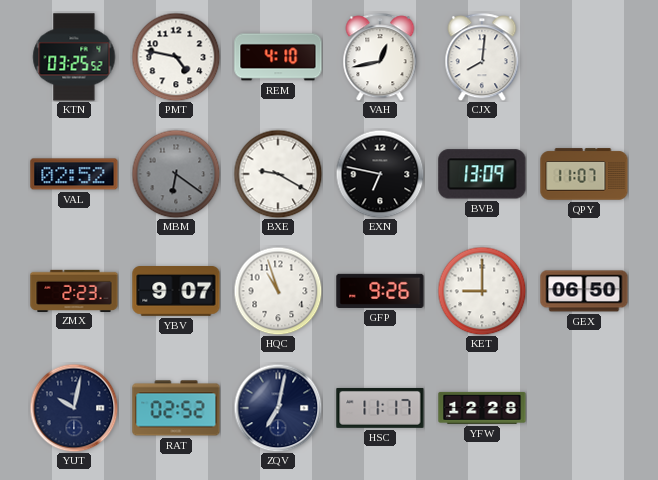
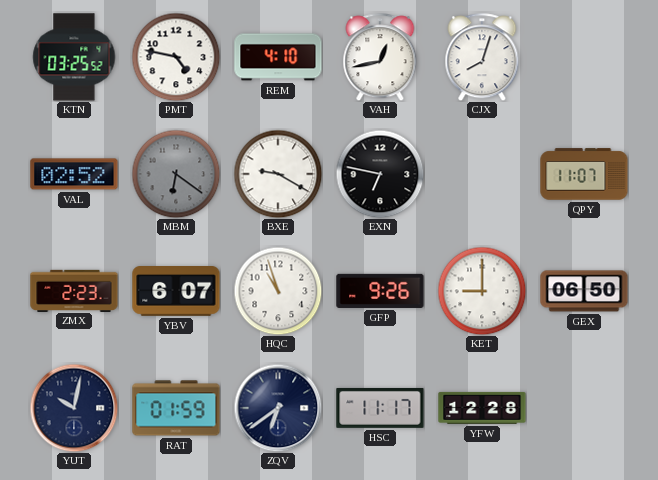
CJX: 8:01 -> 8:03
BVB: 13:09 -> none
YBV: 9:07 -> 6:07
RAT: 02:52 -> 01:59
ZQV: 7:02 -> 6:39
